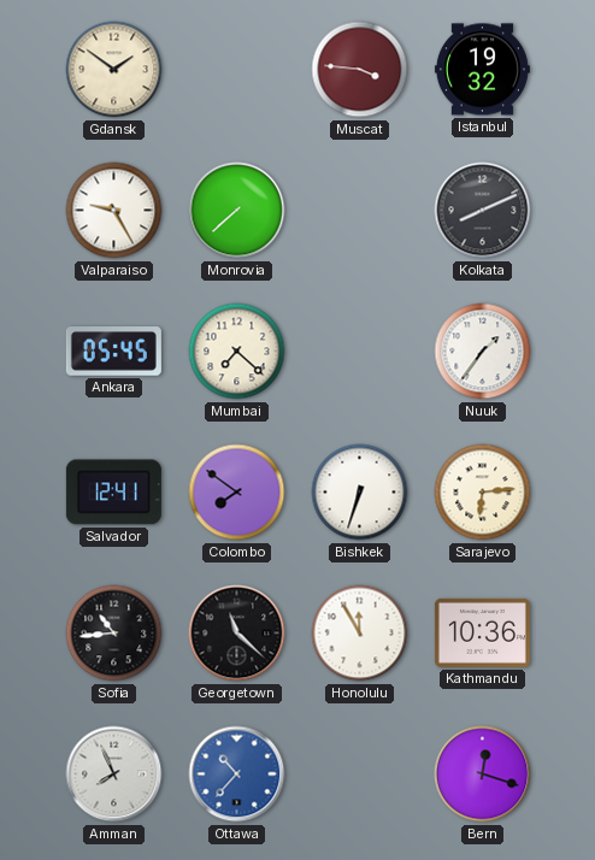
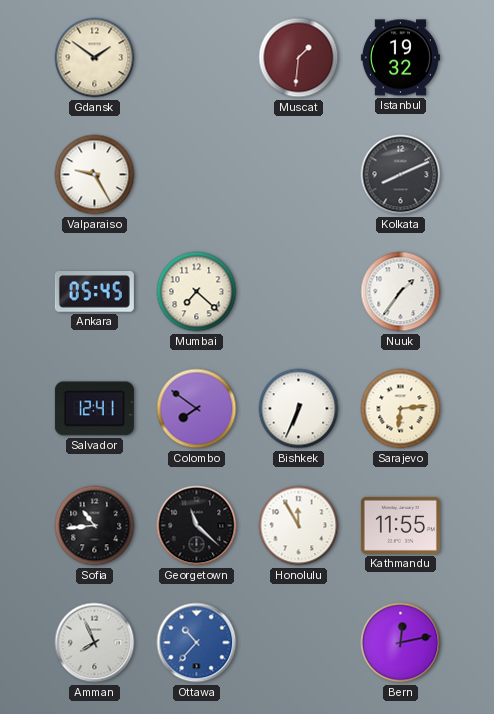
Muscat: 3:46 -> 1:31
Monrovia: 7:38 -> none
Bishkek: 6:33 -> 6:34
Kathmandu: 10:36 -> 11:55
Bern: 12:18 -> 12:13
